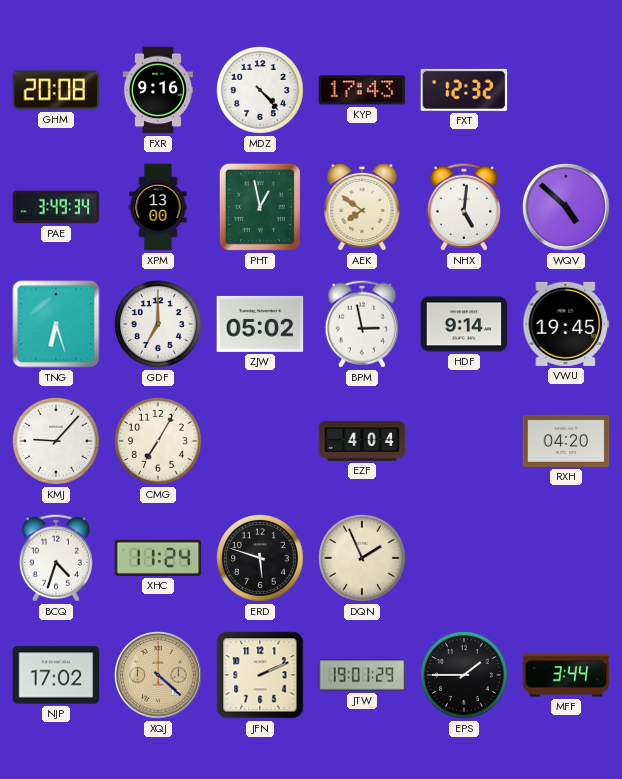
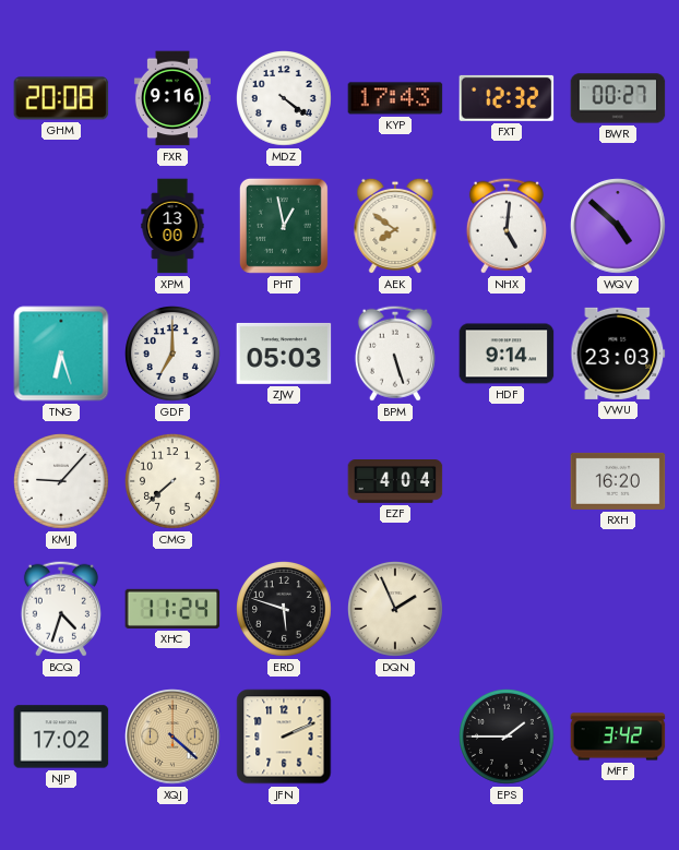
MDZ: 4:23 -> 4:21
BWR: none -> 00:27
PAE: 3:49 -> none
ZJW: 05:02 -> 05:03
BPM: 2:58 -> 5:27
VWU: 19:45 -> 23:03
CMG: 7:05 -> 7:38
RXH: 04:20 -> 16:20
JTW: 19:01 -> none
MFF: 3:44 -> 3:42
